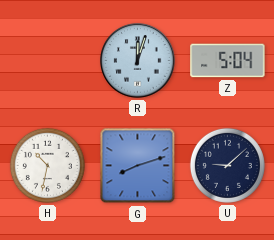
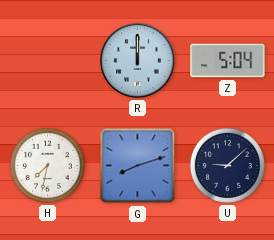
R: 12:03 -> 12:00
H: 10:32 -> 7:32
